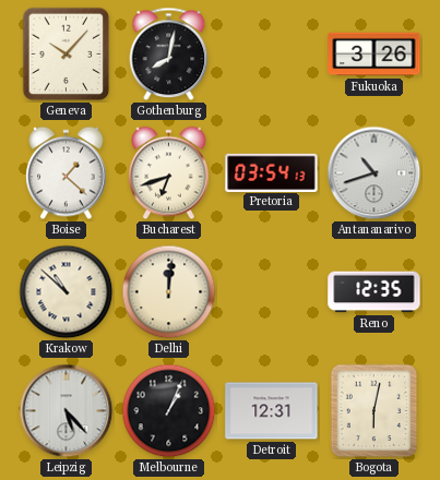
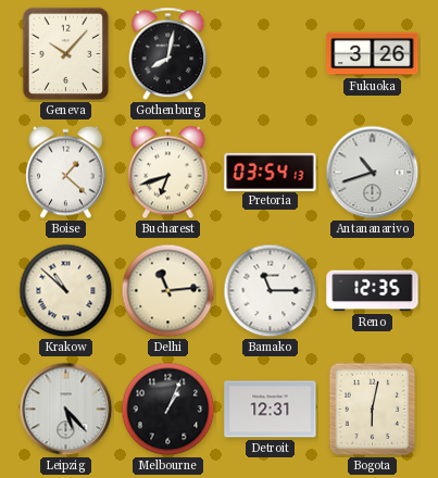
Delhi: 12:01 -> 11:14
Bamako: none -> 11:15
